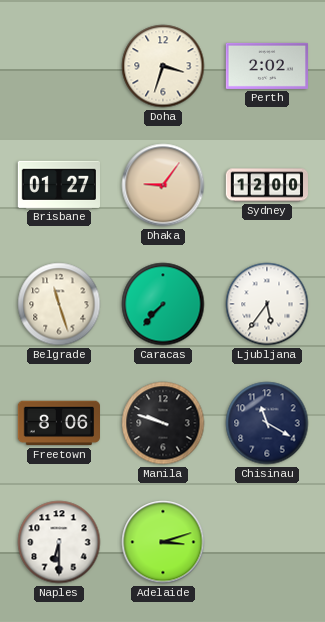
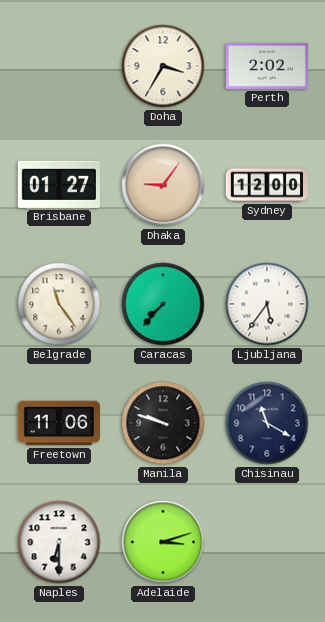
Doha: 3:33 -> 3:35
Belgrade: 11:27 -> 11:24
Freetown: 8:06 -> 11:06
